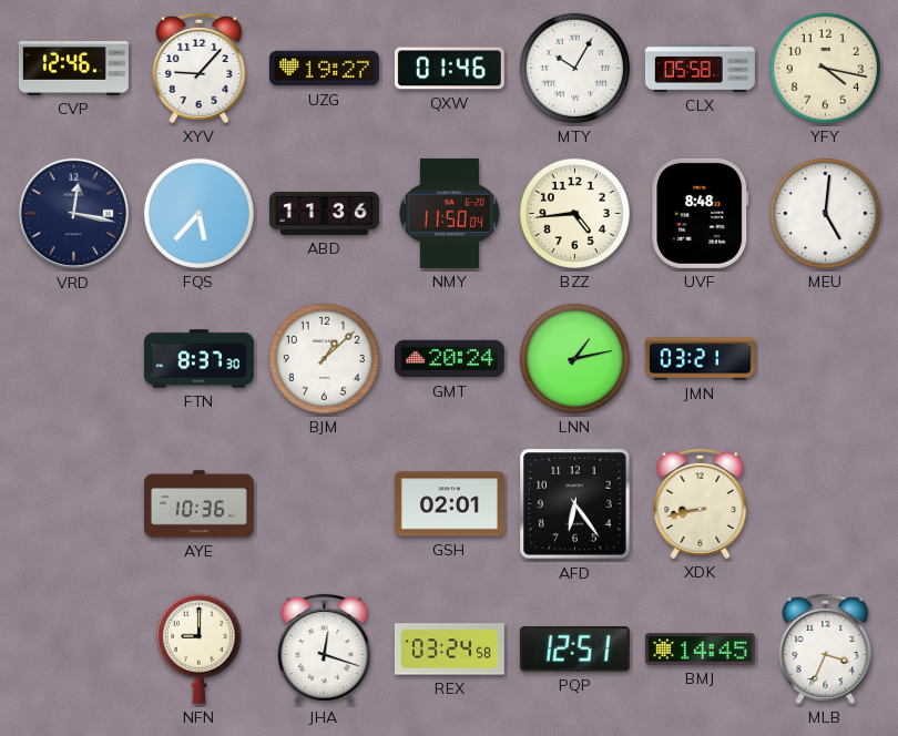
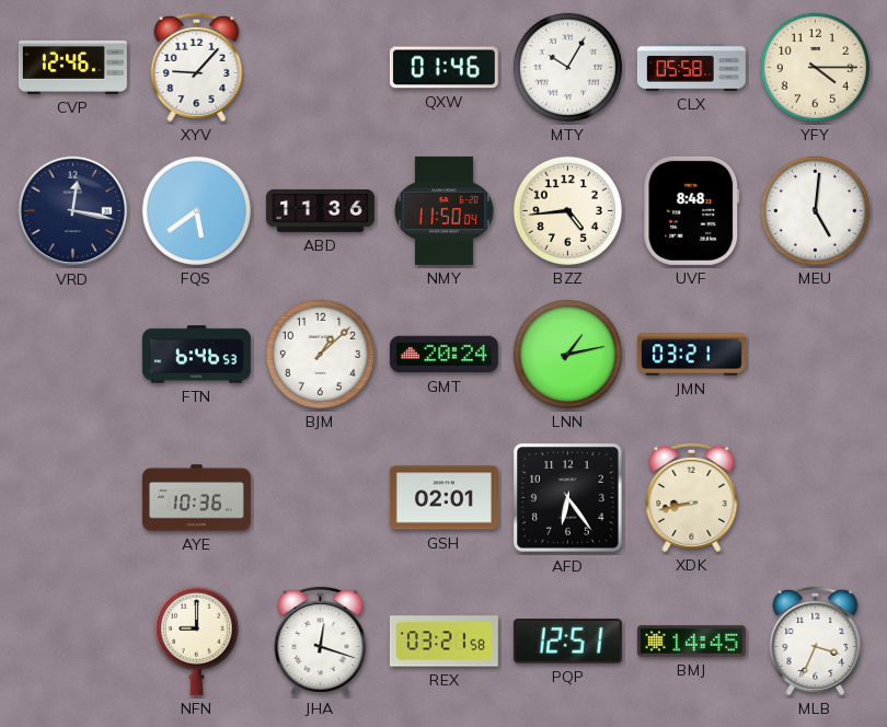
UZG: 19:27 -> none
YFY: 4:17 -> 4:15
FQS: 5:37 -> 5:39
FTN: 8:37 -> 6:46
REX: 03:24 -> 03:21
